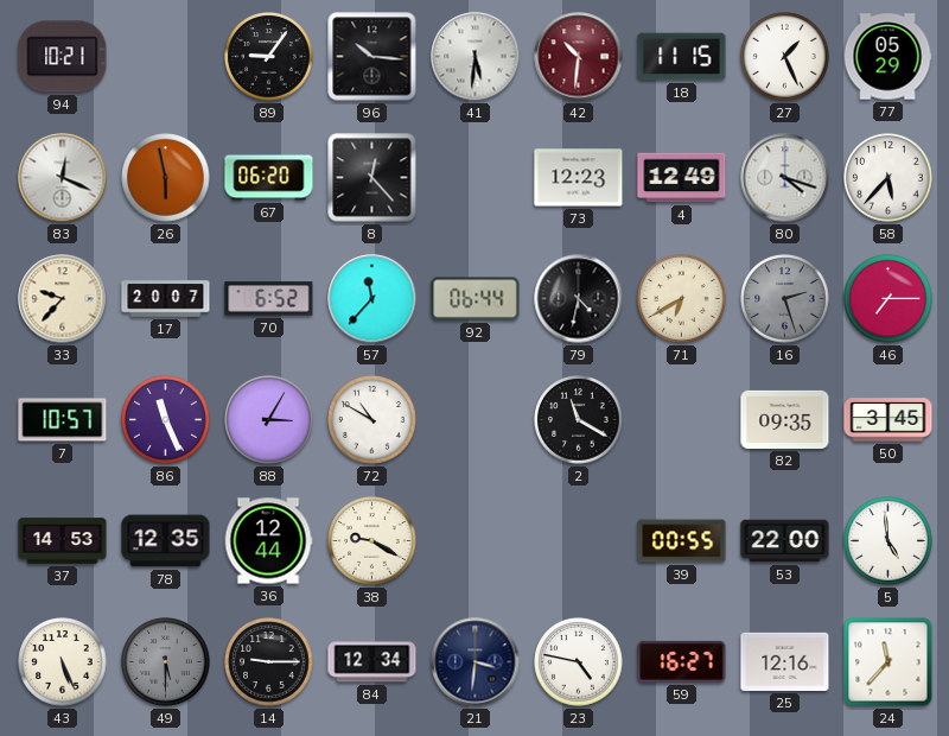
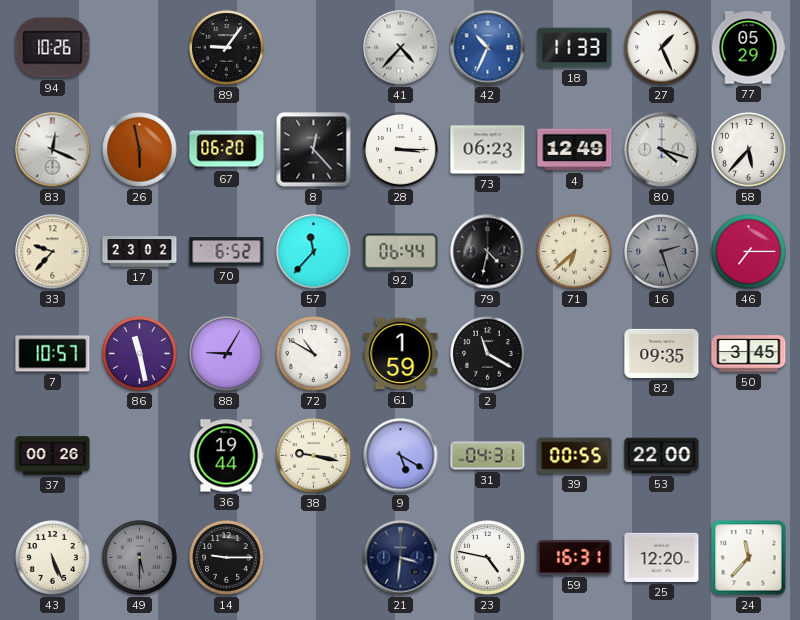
94: 10:21 -> 10:26
96: 10:16 -> none
41: 5:31 -> 4:37
42: 10:31 -> 10:34
42 dial: burgundy -> blue
18: 11:15 -> 11:33
28: none -> 3:15
73: 12:23 -> 06:23
17: 20:07 -> 23:02
71: 6:40 -> 6:38
86: 11:26 -> 11:28
88: 3:05 -> 9:05
61: none -> 1:59
37: 14:53 -> 00:26
78: 12:35 -> none
36: 12:44 -> 19:44
38: 9:20 -> 9:17
9: none -> 5:20
31: none -> 04:31
5: 4:59 -> none
84: 12:34 -> none
59: 16:27 -> 16:31
25: 12:16 -> 12:20
